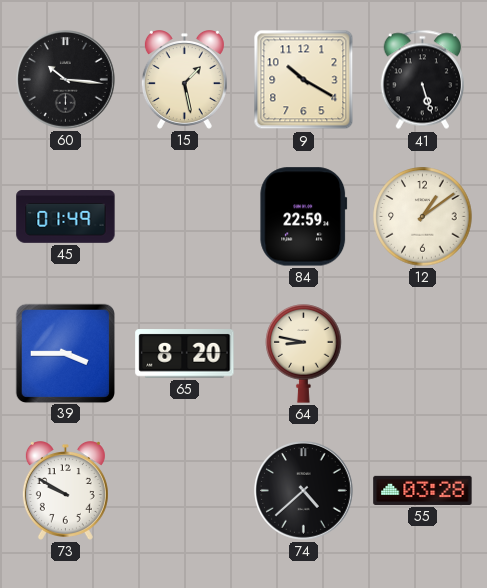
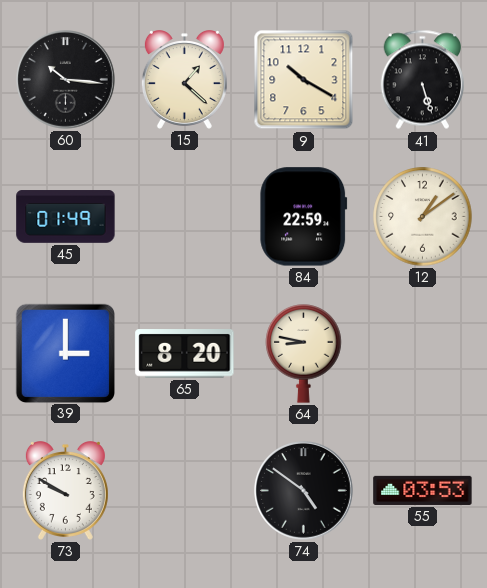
15: 1:28 -> 1:22
39: 3:45 -> 3:00
74: 4:38 -> 4:51
55: 03:28 -> 03:53
